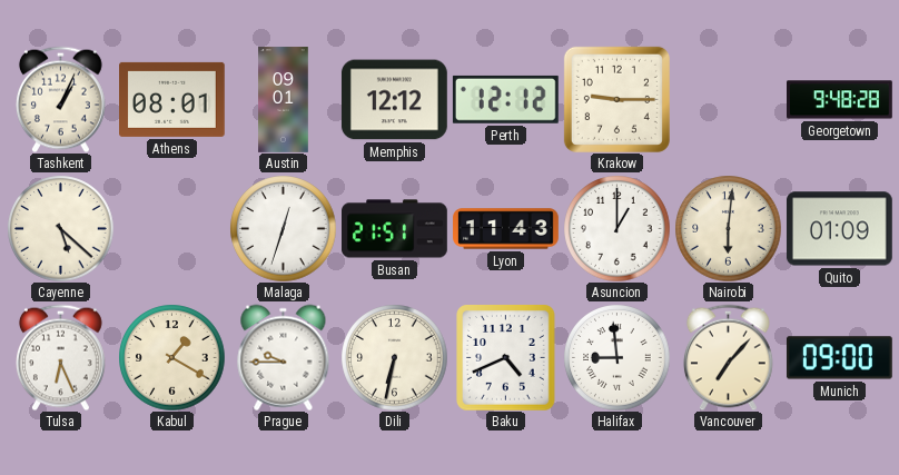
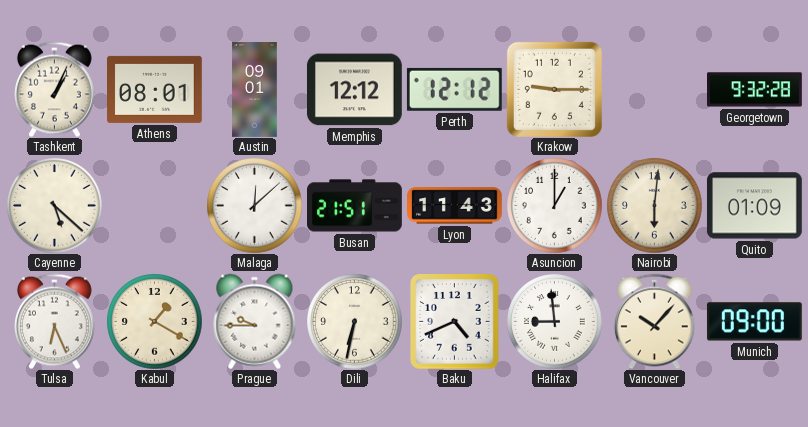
Georgetown: 9:48 -> 9:32
Malaga: 12:33 -> 12:08
Vancouver: 7:07 -> 10:07
